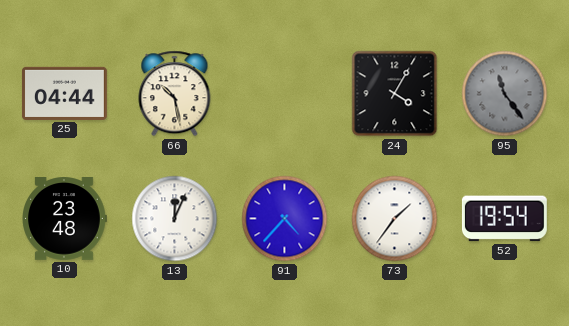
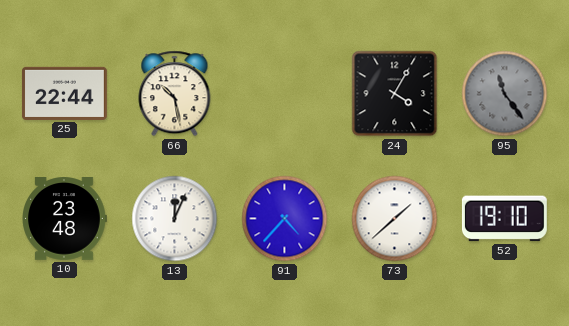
25: 04:44 -> 22:44
73: 1:36 -> 1:38
52: 19:54 -> 19:10
